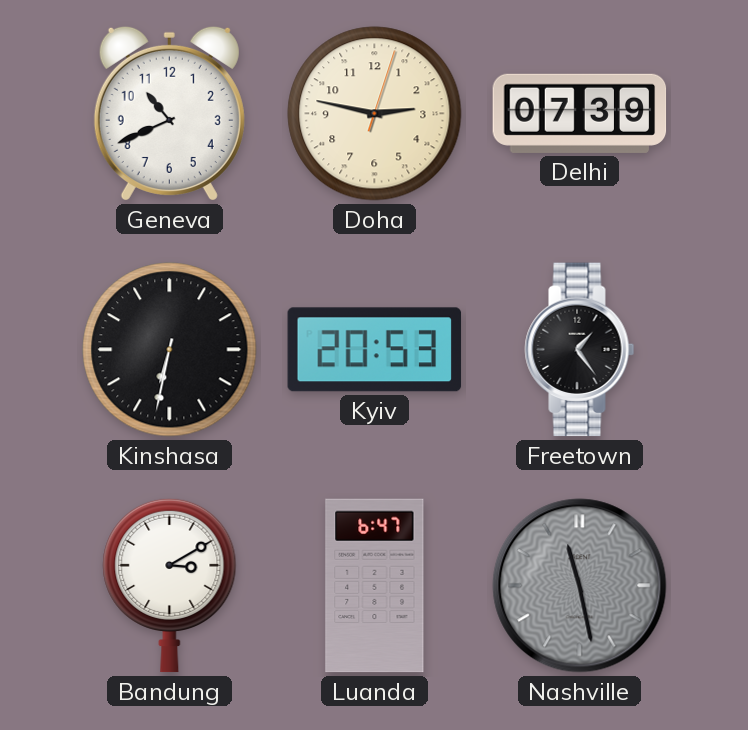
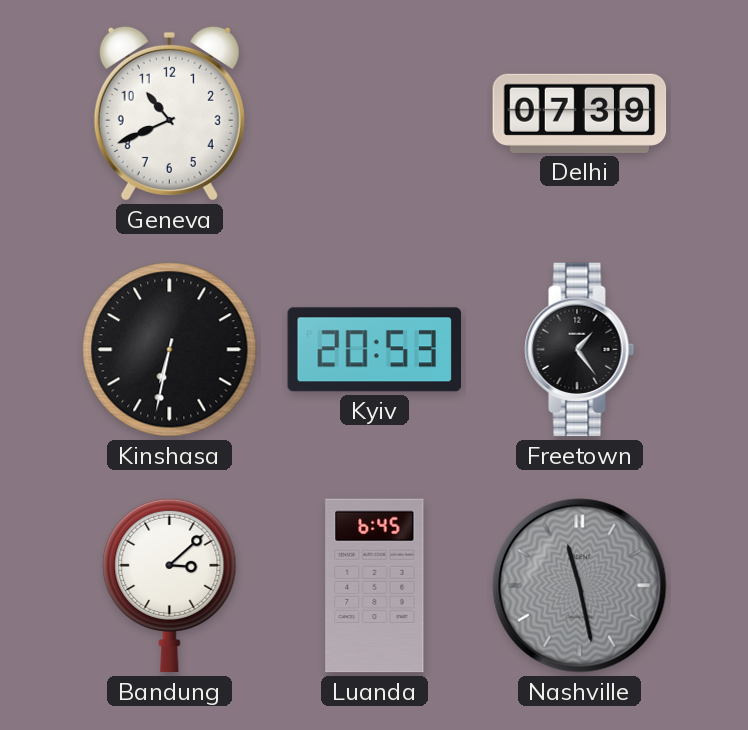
Doha: 2:47 -> none
Bandung: 3:10 -> 3:08
Luanda: 6:47 -> 6:45
